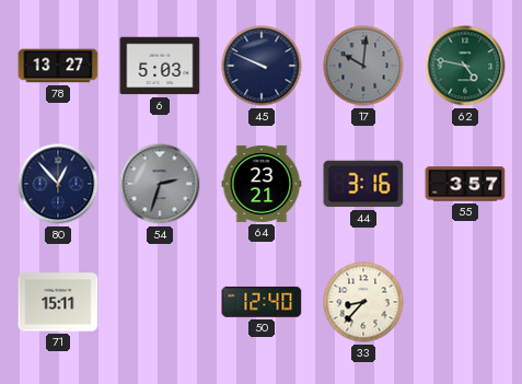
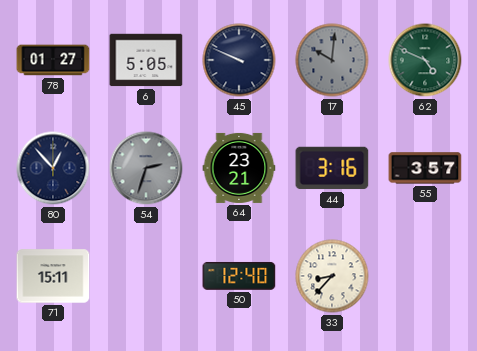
78: 13:27 -> 01:27
6: 5:03 -> 5:05
62: 4:47 -> 4:49
